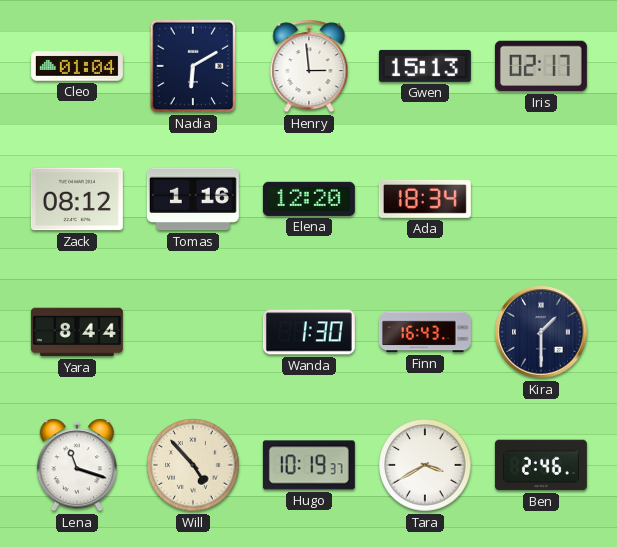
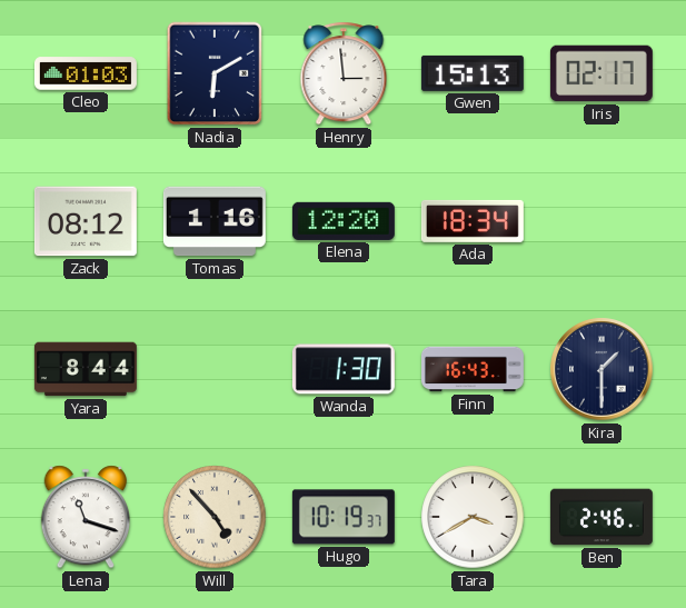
Cleo: 01:04 -> 01:03
